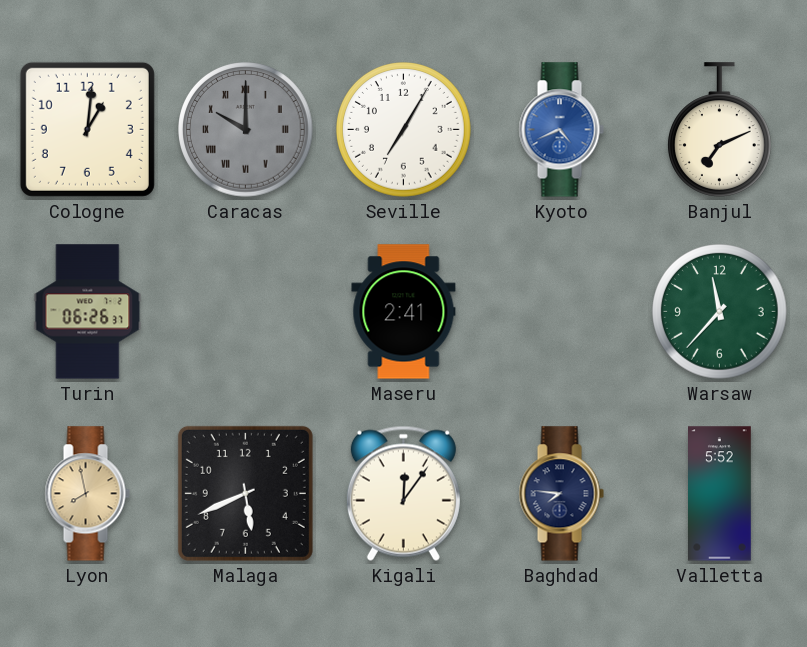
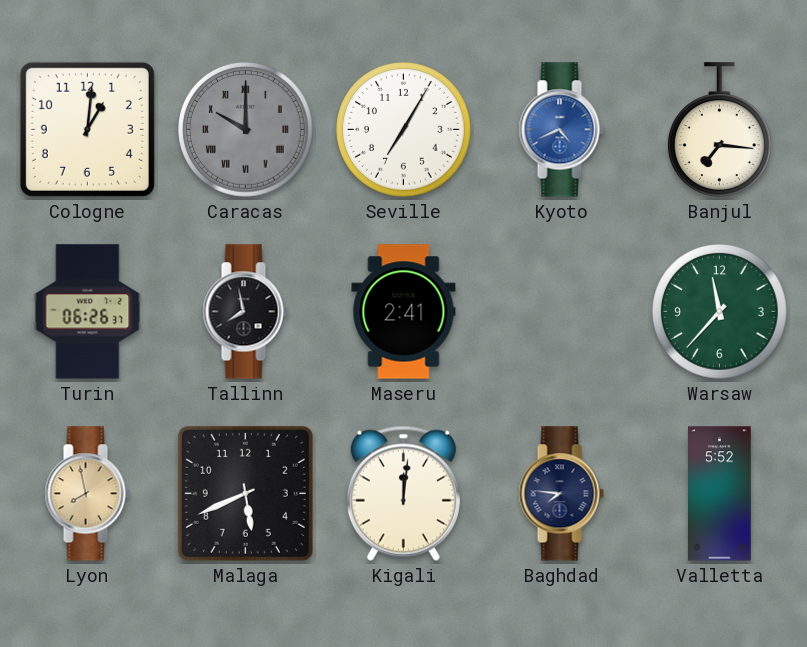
Banjul: 7:11 -> 7:16
Tallinn: none -> 7:58
Kigali: 12:06 -> 12:01
